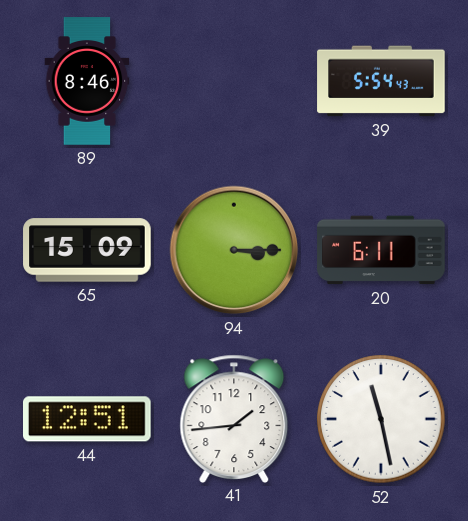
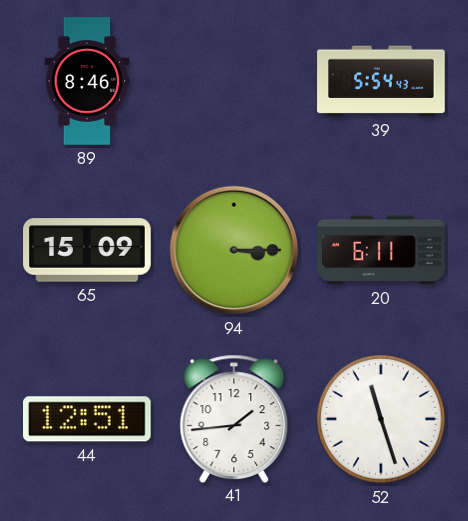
52: 11:28 -> 11:27
